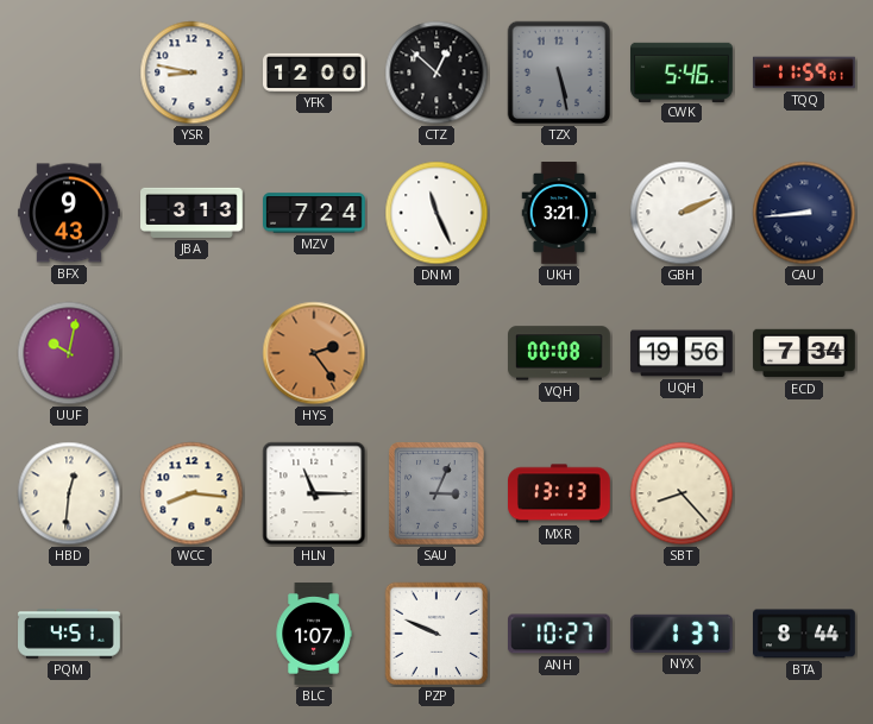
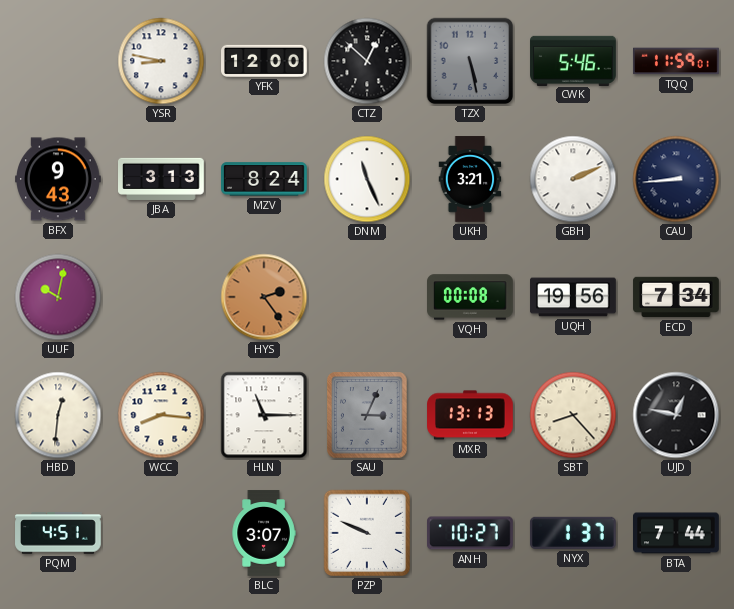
MZV: 7:24 -> 8:24
UJD: none -> 12:47
BLC: 1:07 -> 3:07
BTA: 8:44 -> 7:44
